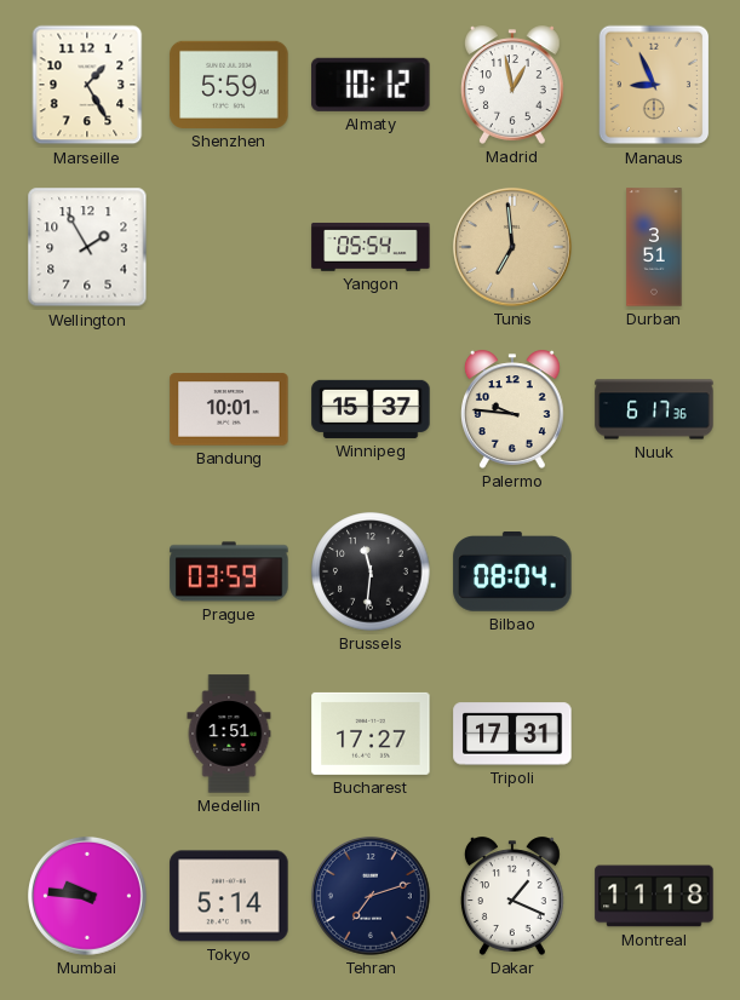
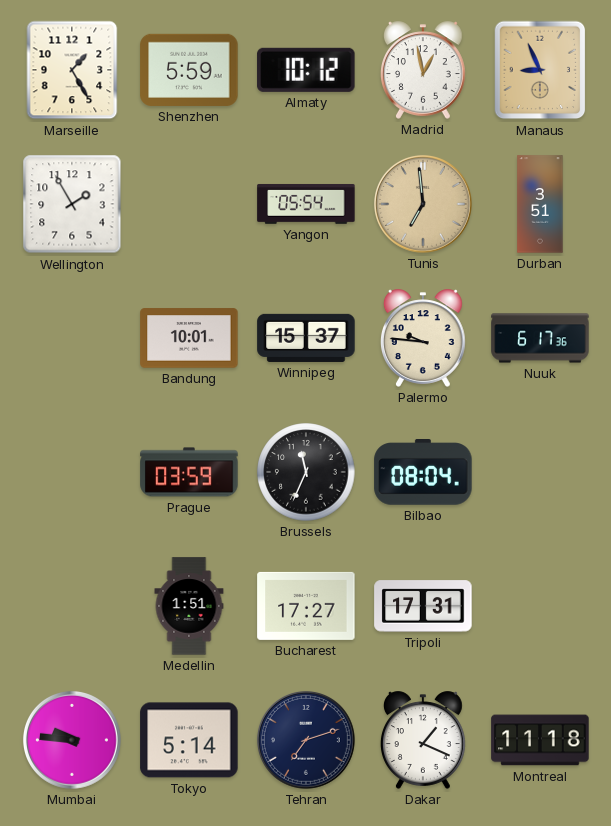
Brussels: 11:31 -> 11:34
